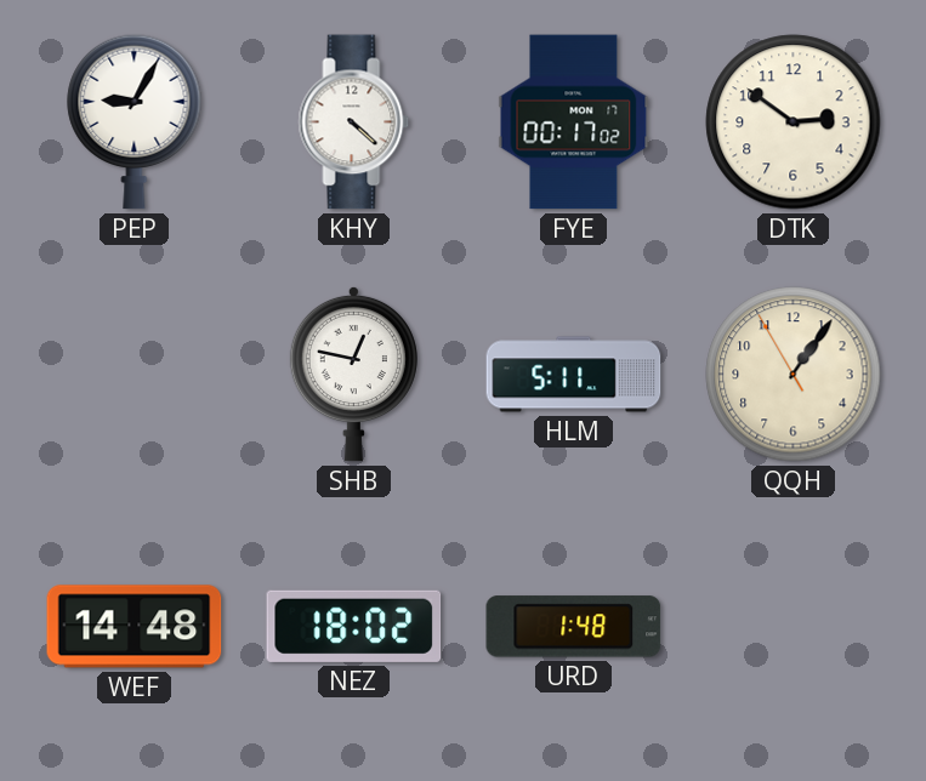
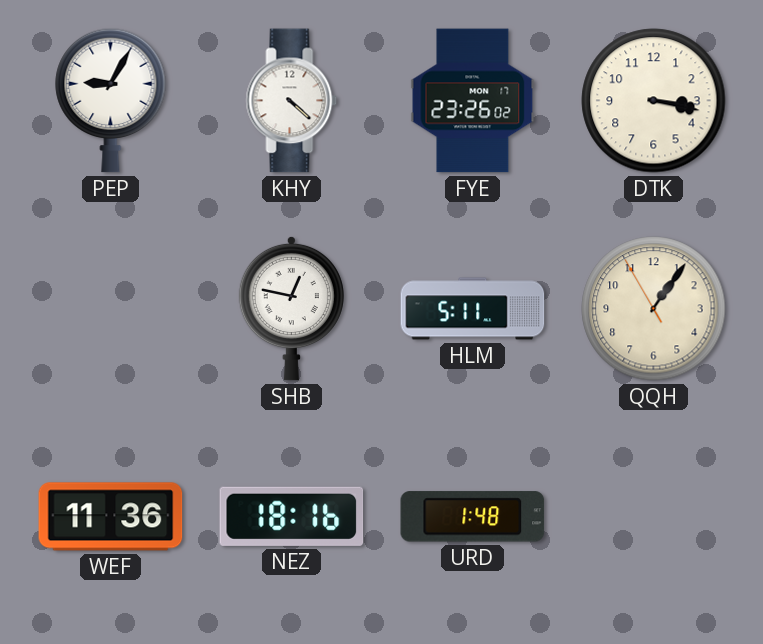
FYE: 00:17 -> 23:26
DTK: 2:51 -> 3:17
WEF: 14:48 -> 11:36
NEZ: 18:02 -> 18:16
